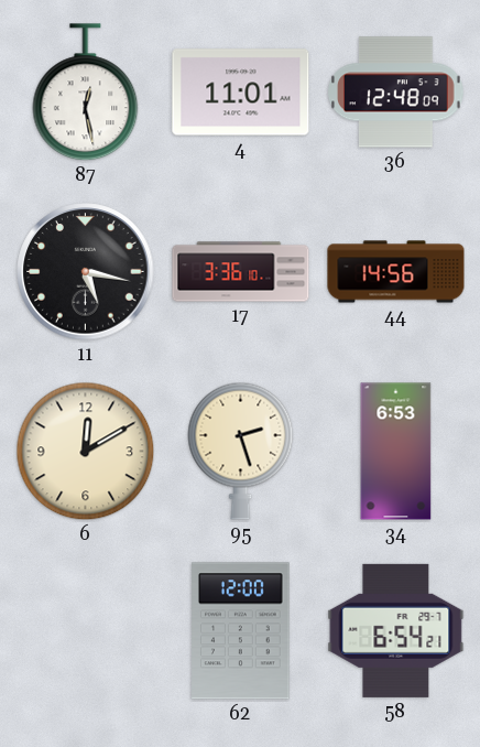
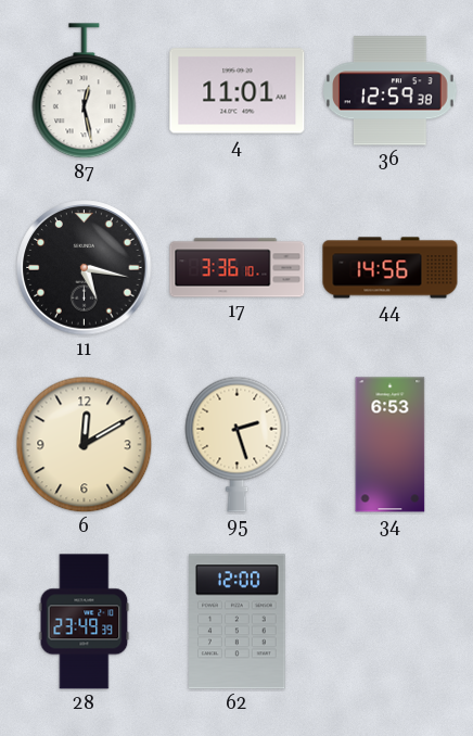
36: 12:48 -> 12:59
28: none -> 23:49
58: 6:54 -> none
